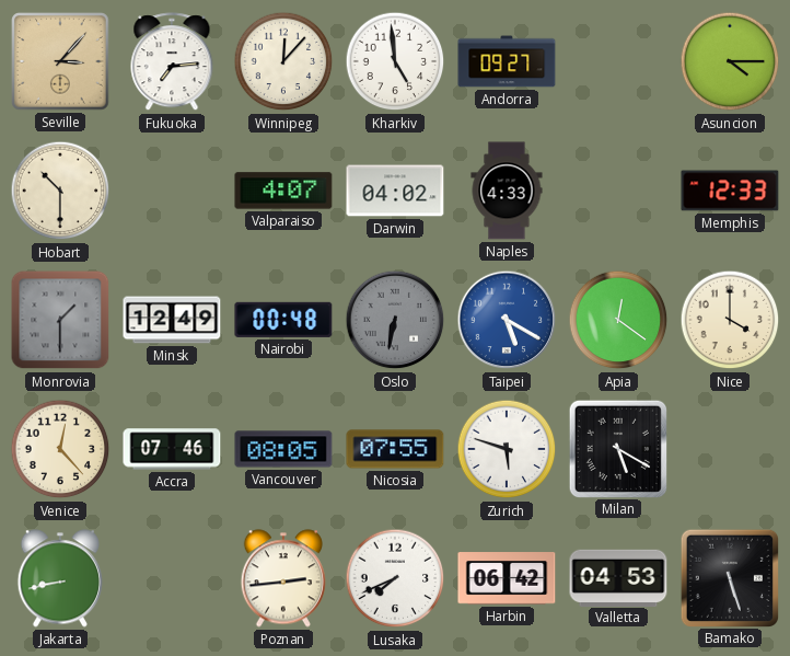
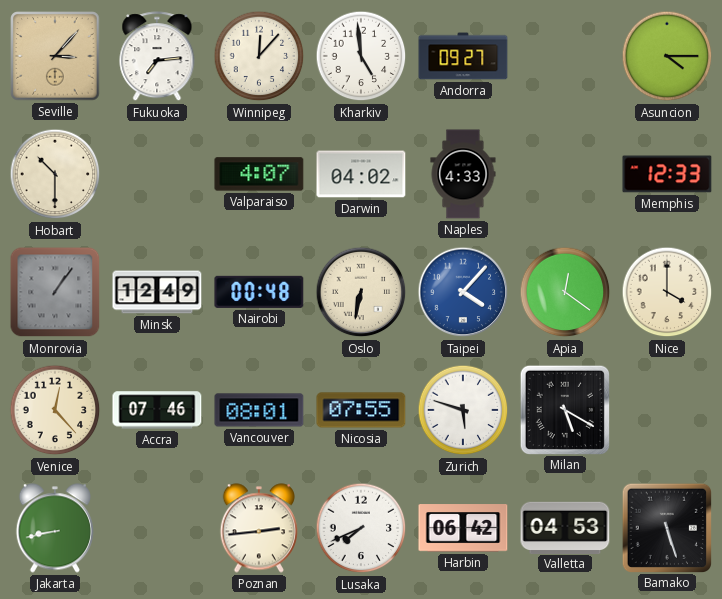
Monrovia: 1:30 -> 1:06
Oslo dial: grey -> cream
Taipei: 5:20 -> 4:07
Vancouver: 08:05 -> 08:01
